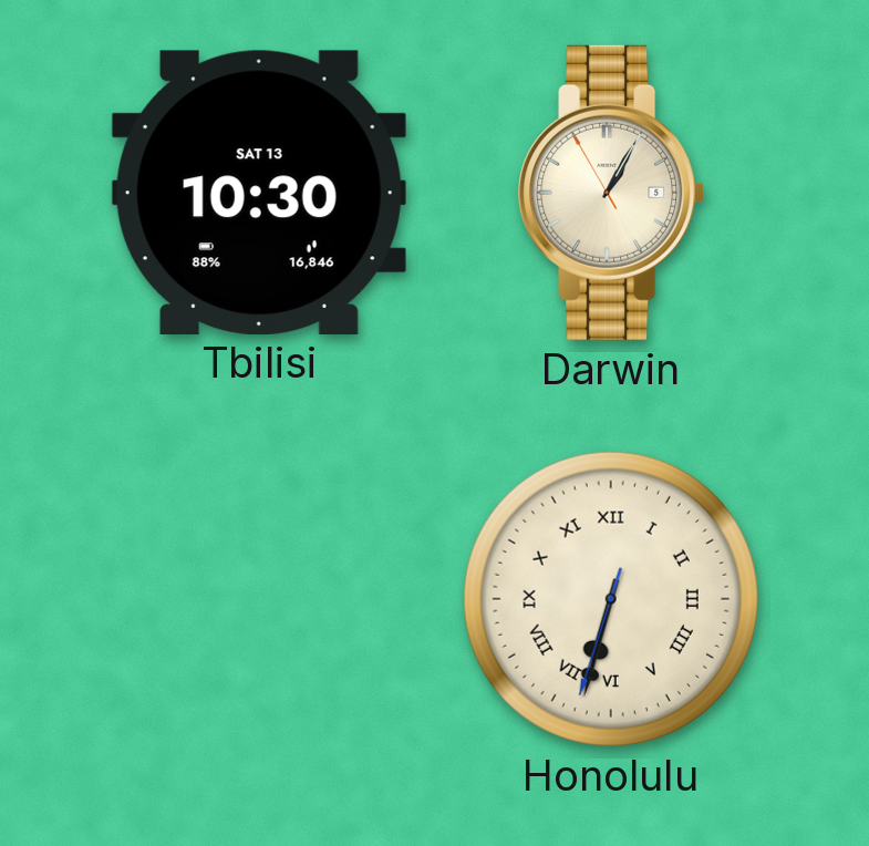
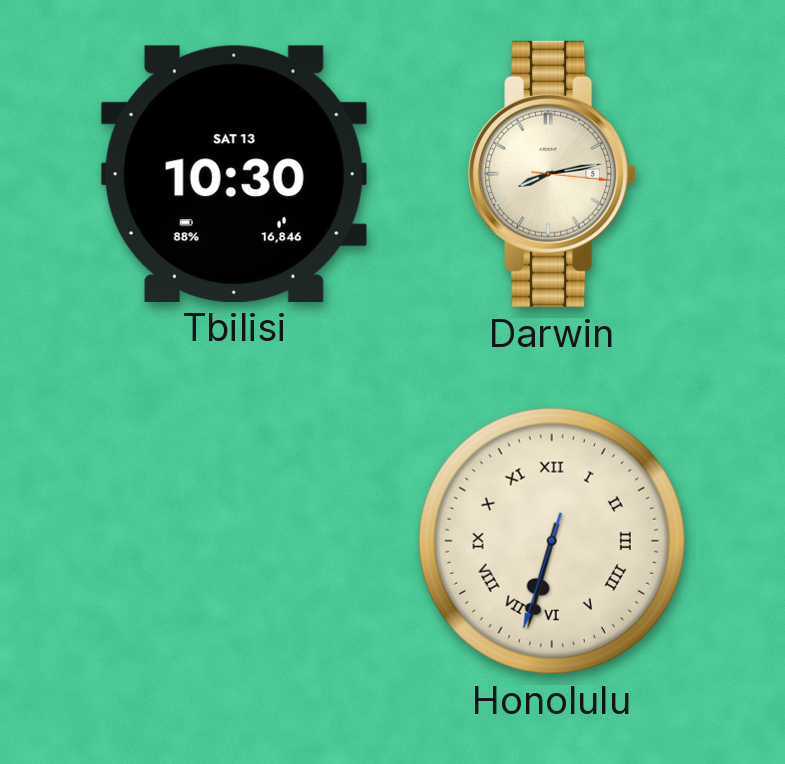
Darwin: 1:04 -> 8:13
